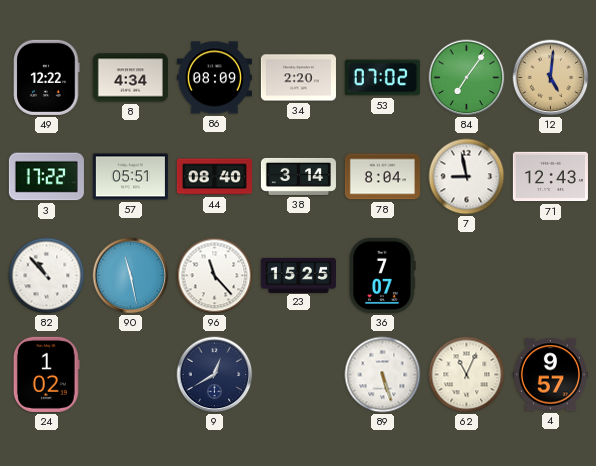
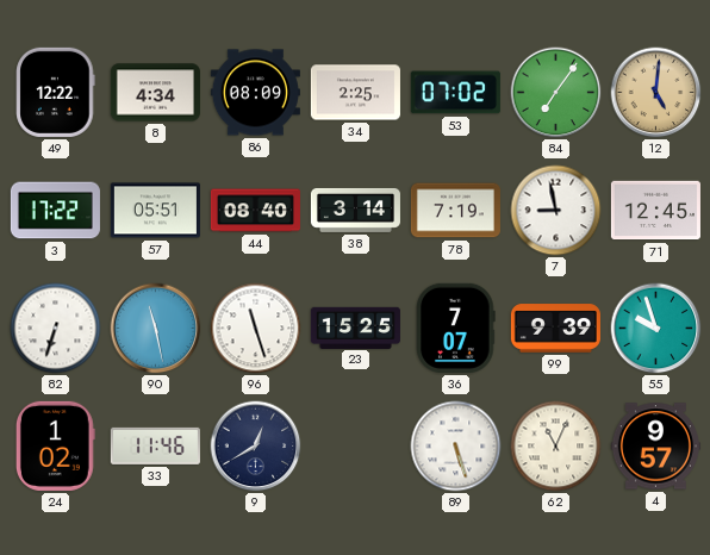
34: 2:20 -> 2:25
78: 8:04 -> 7:19
71: 12:43 -> 12:45
82: 10:53 -> 6:33
96: 11:23 -> 11:27
99: none -> 9:39
55: none -> 9:57
33: none -> 11:46
